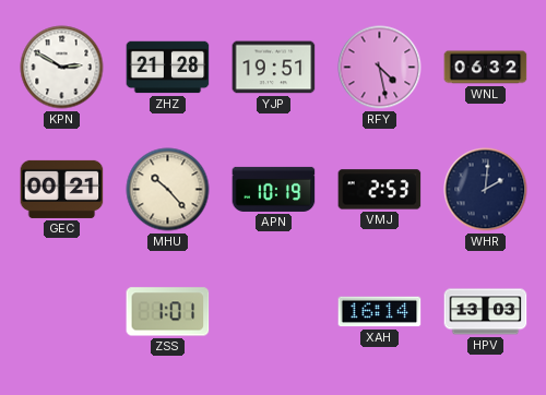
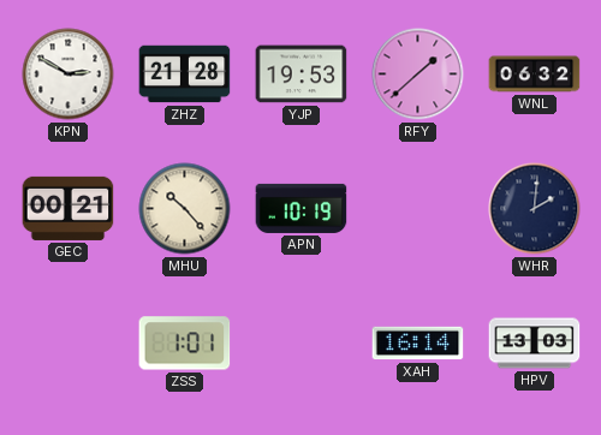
YJP: 19:51 -> 19:53
RFY: 4:28 -> 1:38
VMJ: 2:53 -> none
